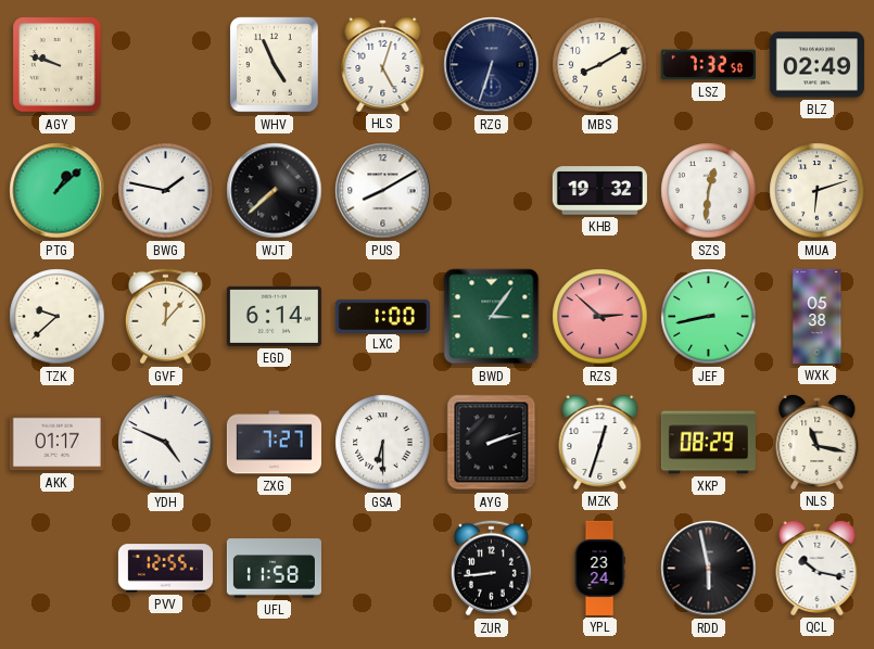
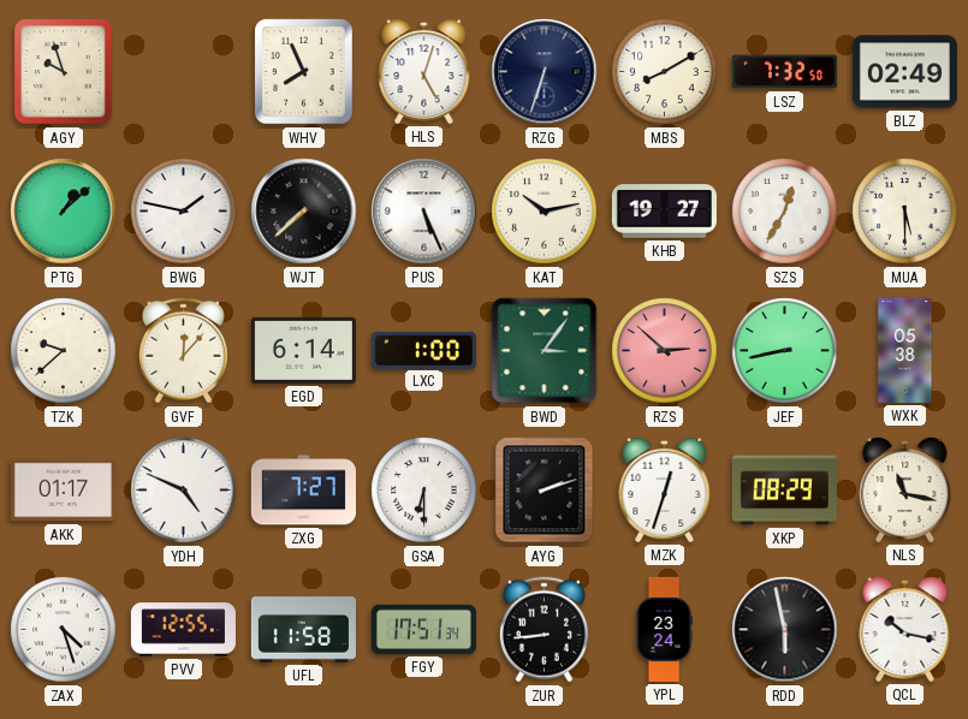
AGY: 9:48 -> 9:57
WHV: 4:56 -> 7:56
PUS: 8:10 -> 5:26
KAT: none -> 10:13
KHB: 19:32 -> 19:27
SZS: 12:31 -> 12:35
MUA: 6:12 -> 5:30
ZAX: none -> 4:27
FGY: none -> 17:51
